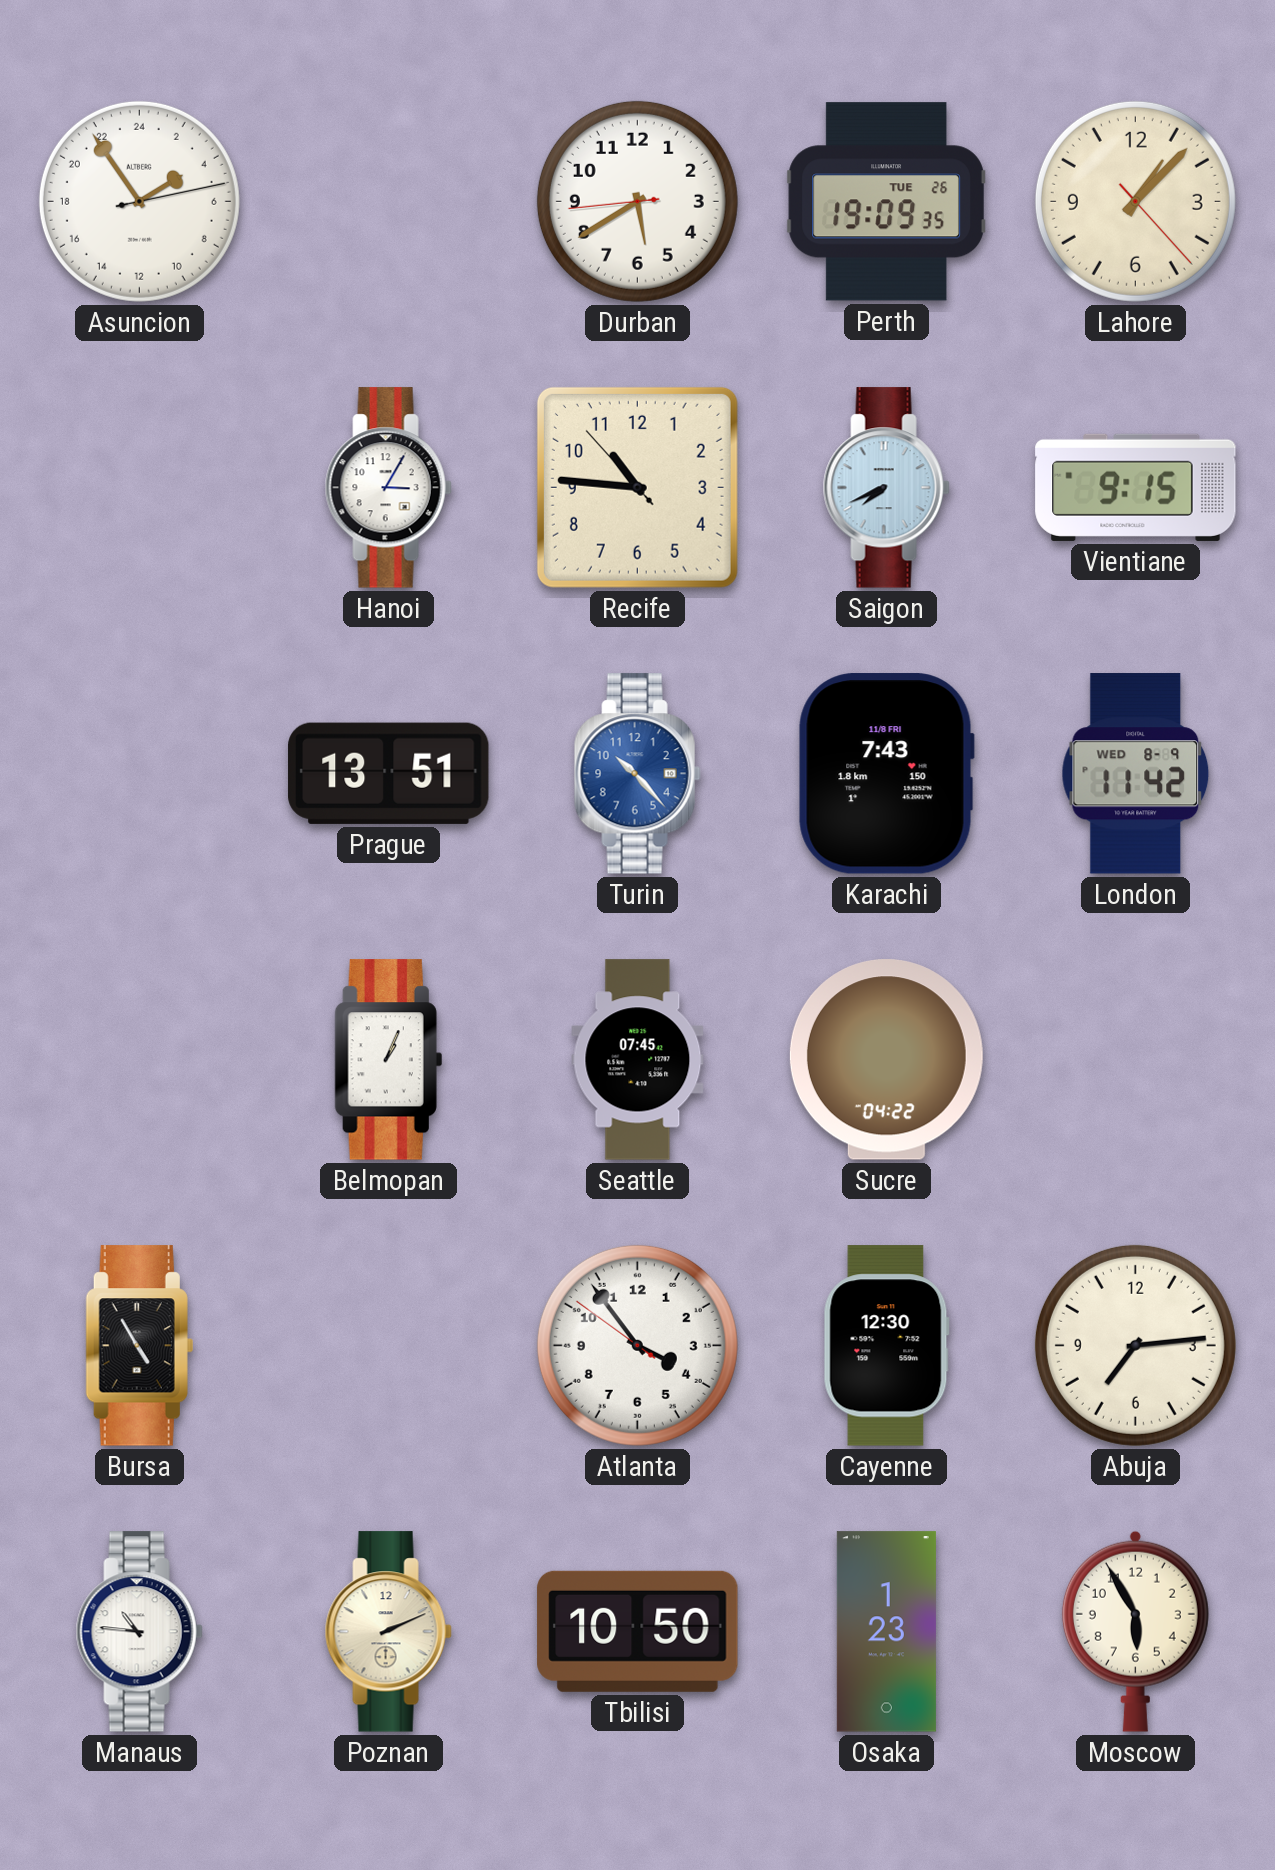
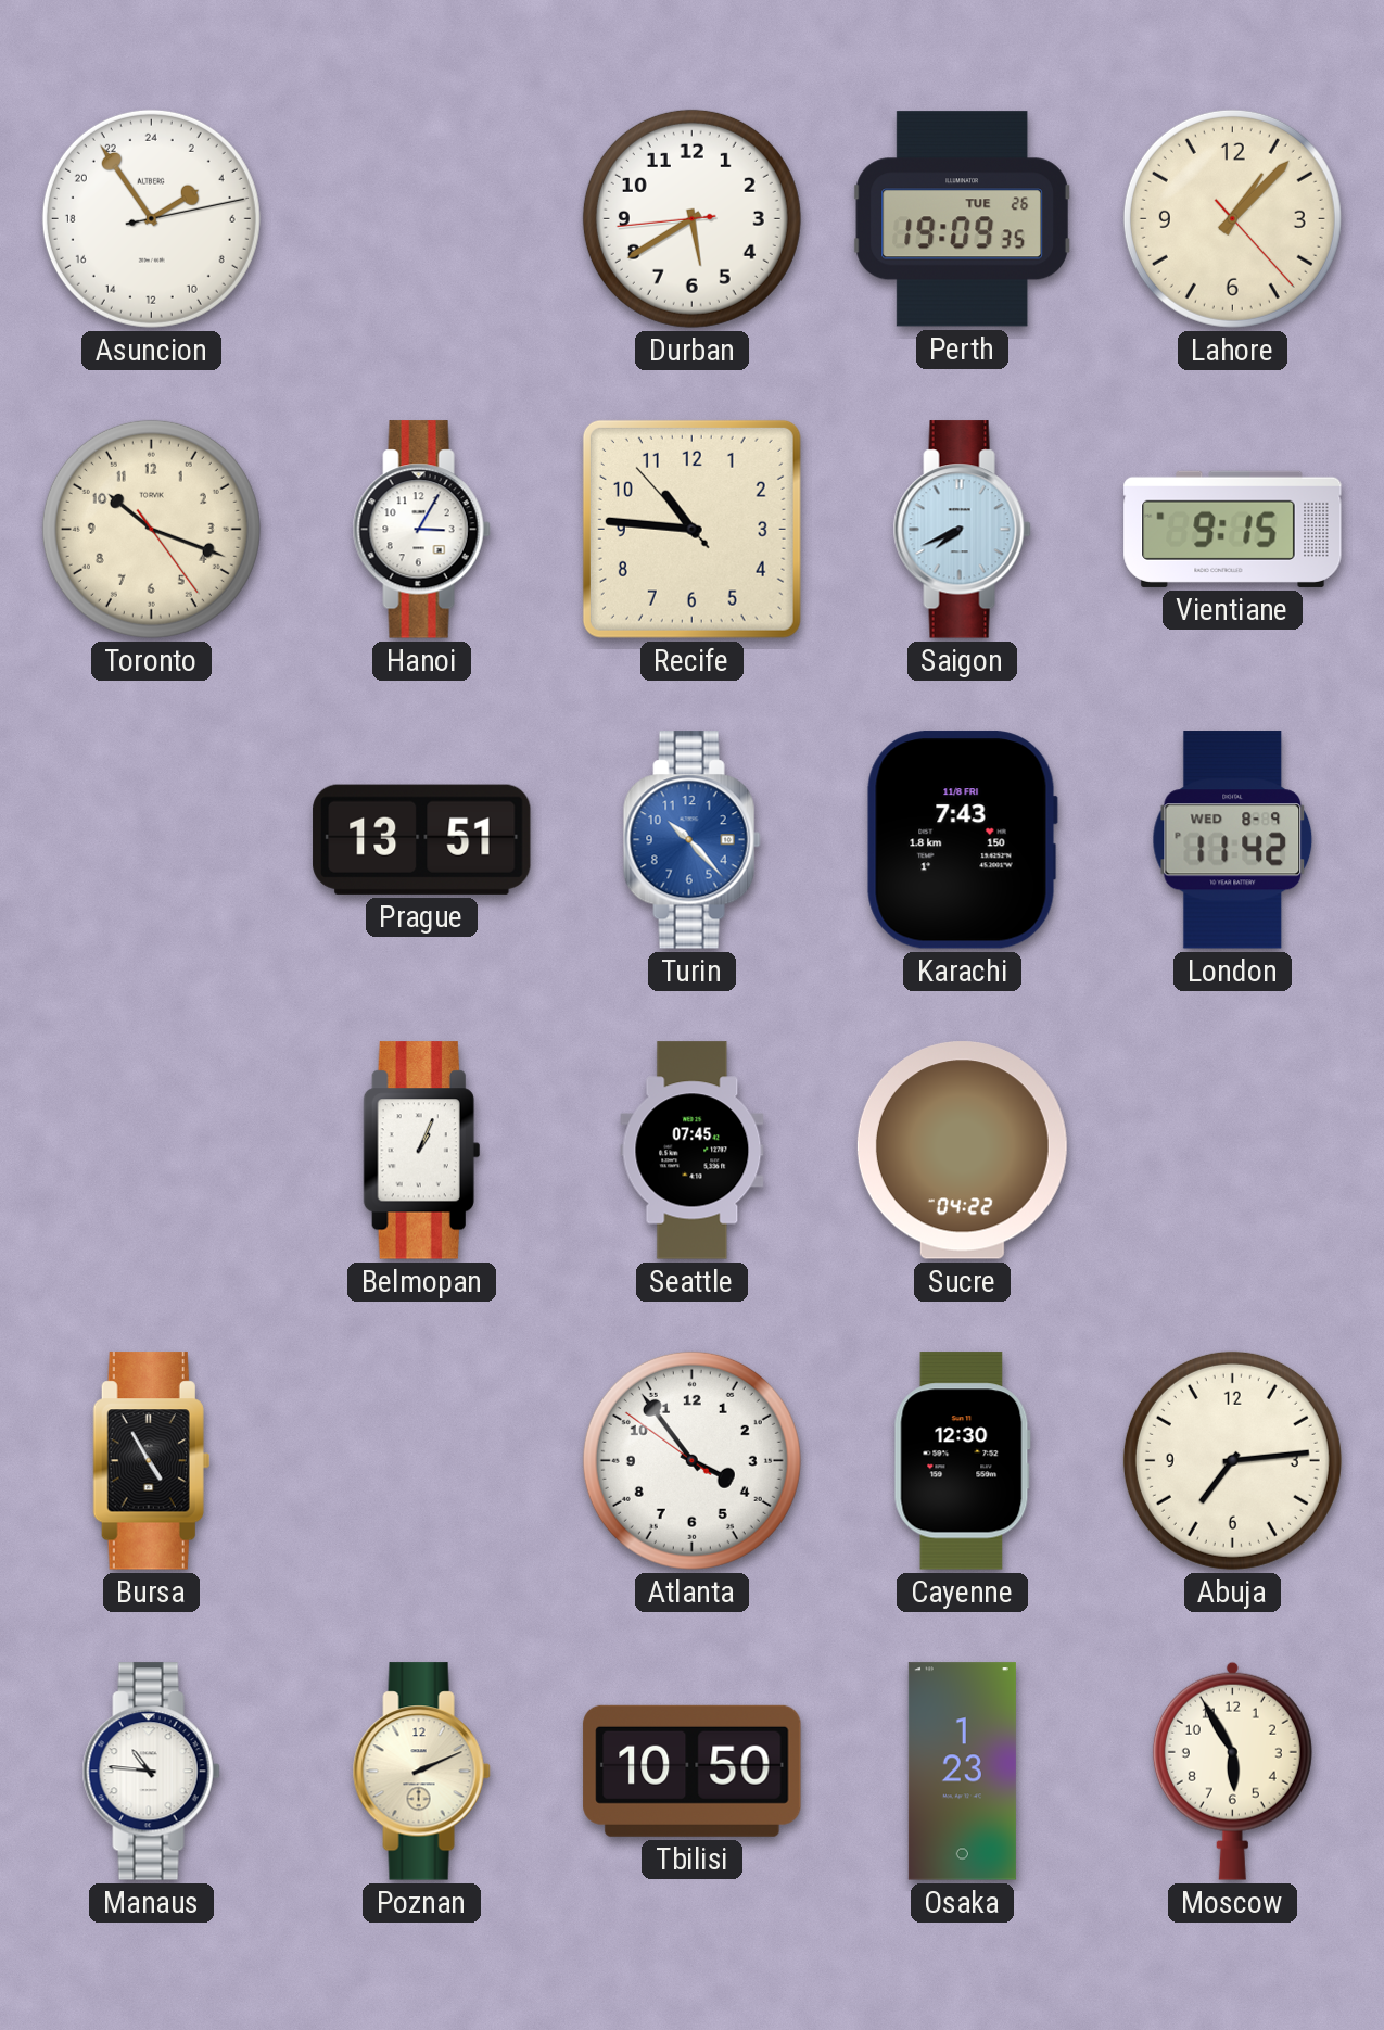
Toronto: none -> 10:18
